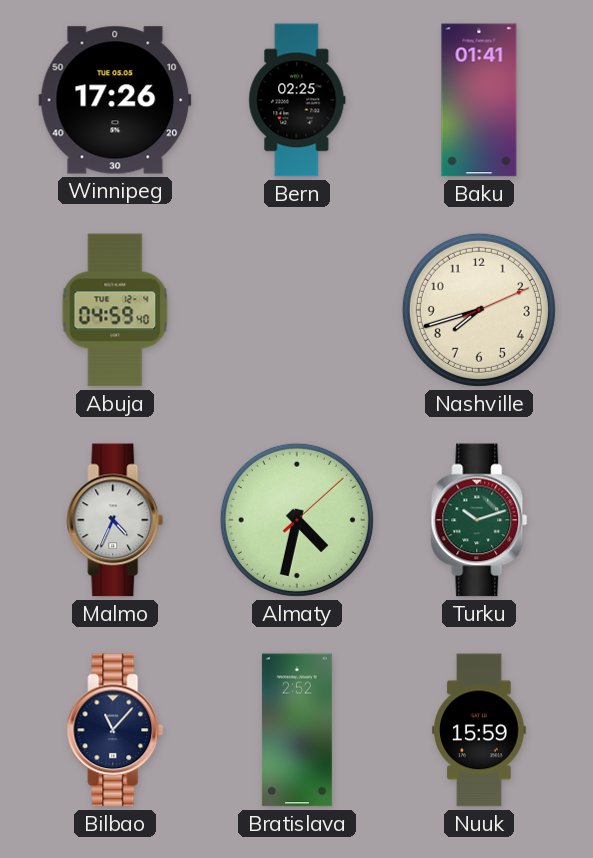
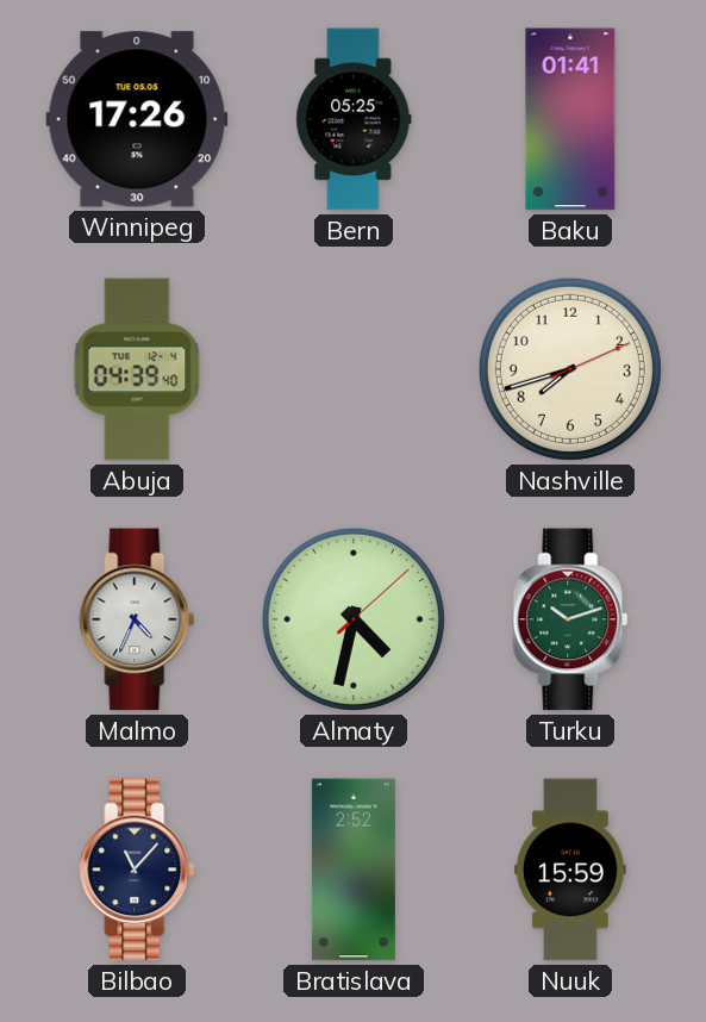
Bern: 02:25 -> 05:25
Abuja: 04:59 -> 04:39
